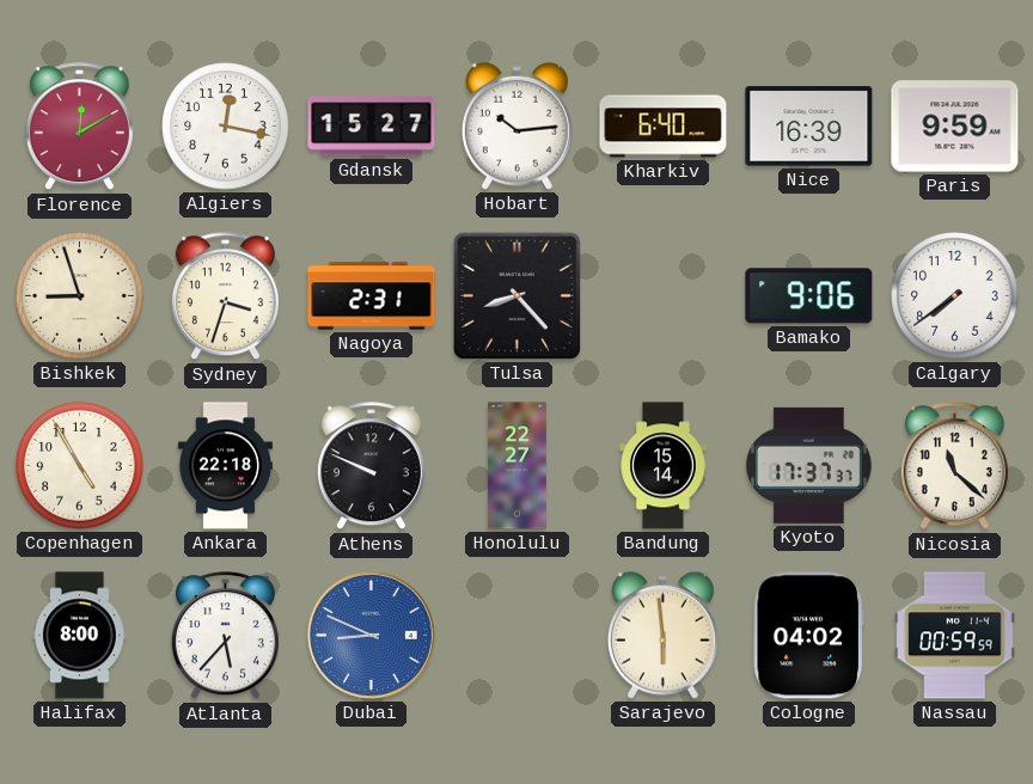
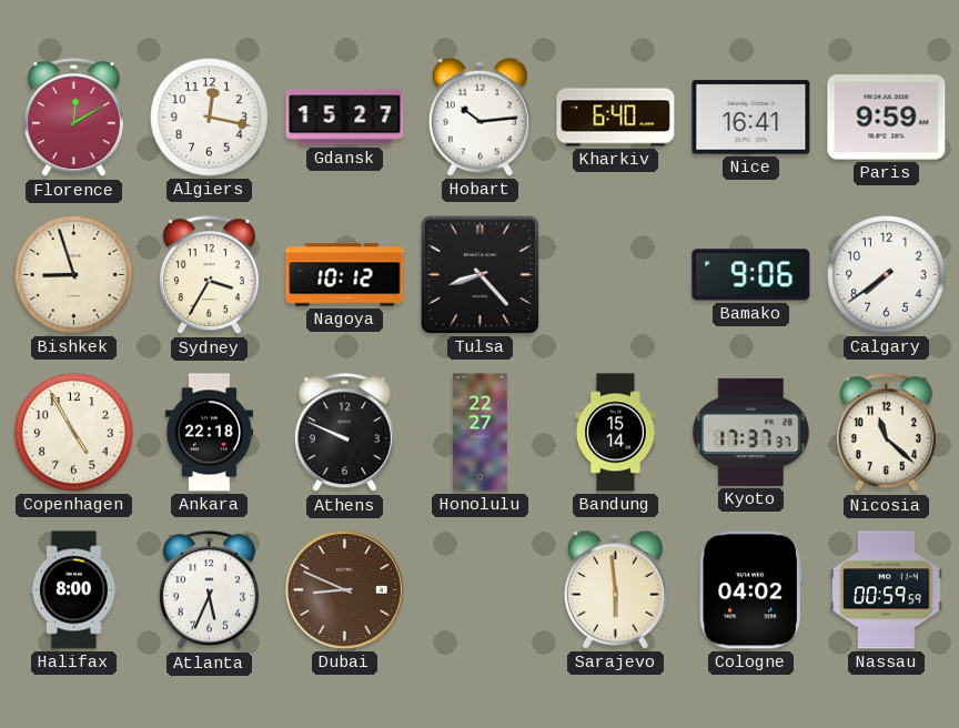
Nice: 16:39 -> 16:41
Sydney: 3:33 -> 3:35
Nagoya: 2:31 -> 10:12
Atlanta: 5:37 -> 5:34
Dubai dial: blue -> brown
